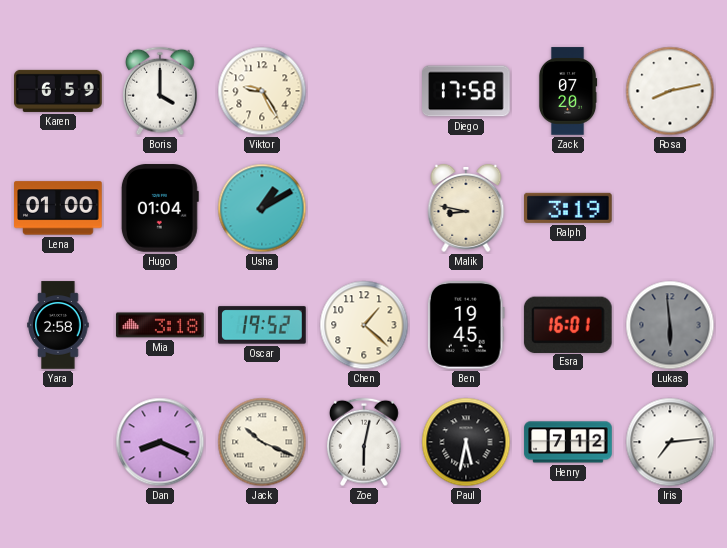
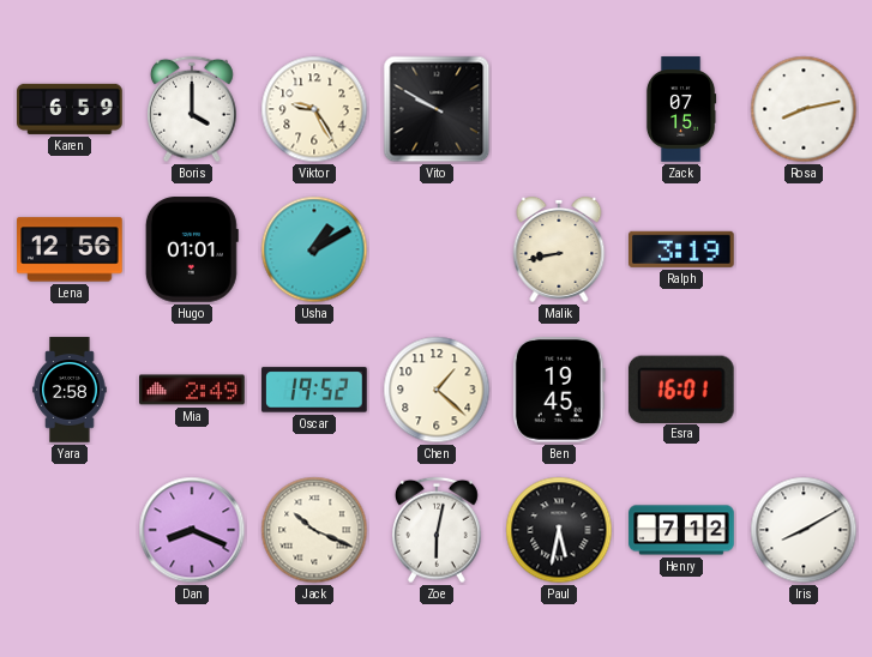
Vito: none -> 9:50
Diego: 17:58 -> none
Zack: 07:20 -> 07:15
Lena: 01:00 -> 12:56
Hugo: 01:04 -> 01:01
Malik: 8:47 -> 8:43
Mia: 3:18 -> 2:49
Lukas: 5:59 -> none
Iris: 7:14 -> 8:10
